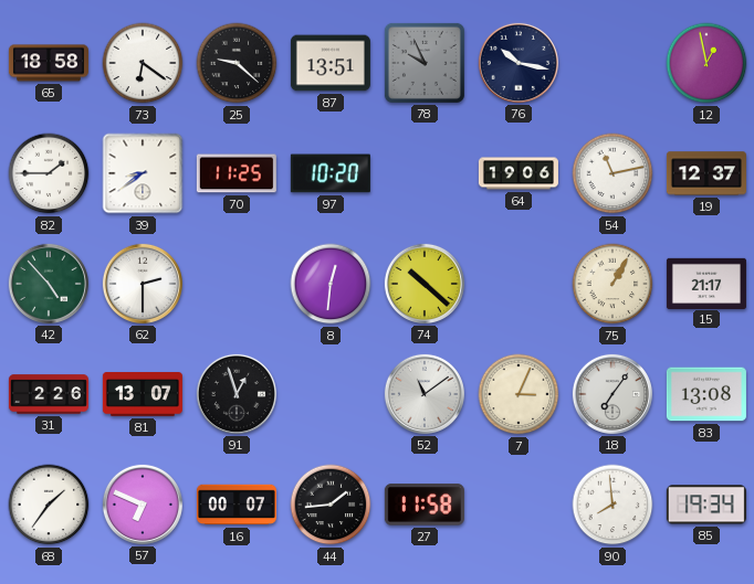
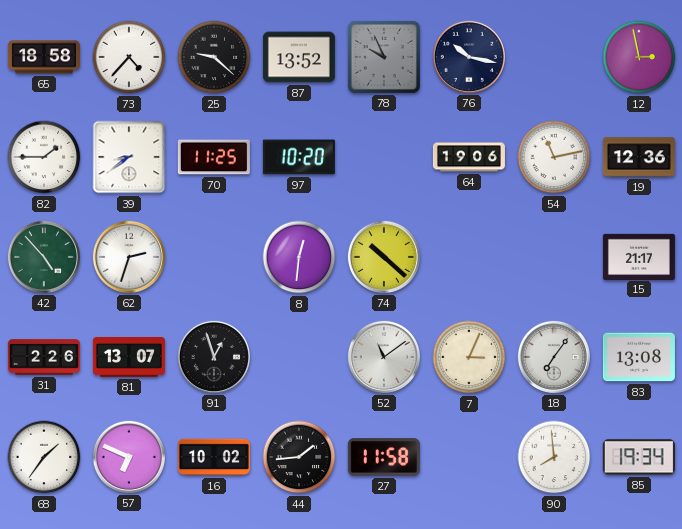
73: 6:21 -> 4:37
87: 13:51 -> 13:52
12: 12:58 -> 2:58
19: 12:37 -> 12:36
62: 2:30 -> 2:33
75: 1:05 -> none
16: 00:07 -> 10:02
